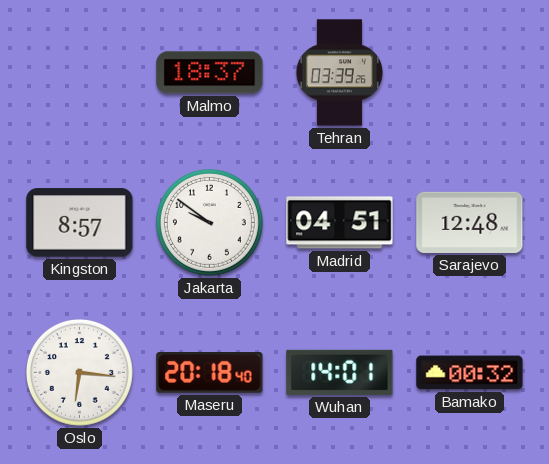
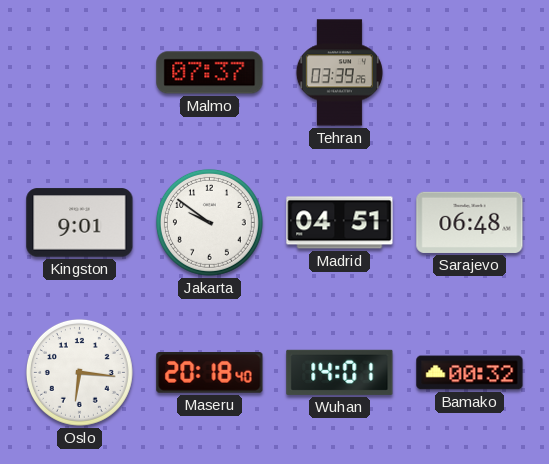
Malmo: 18:37 -> 07:37
Kingston: 8:57 -> 9:01
Sarajevo: 12:48 -> 06:48
